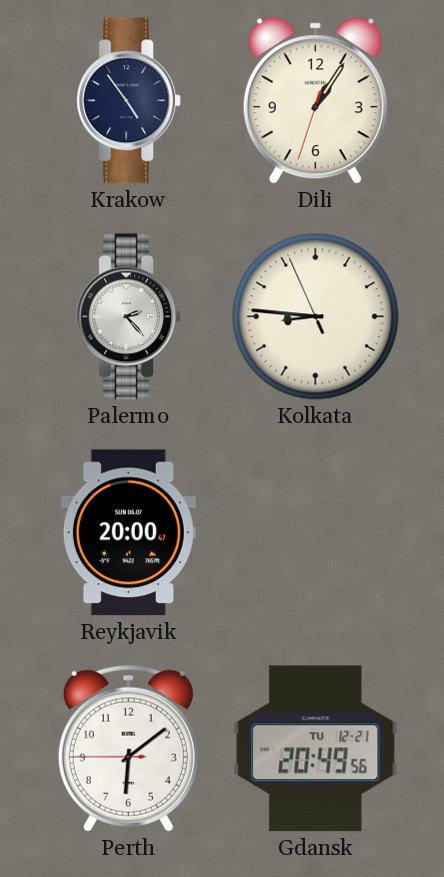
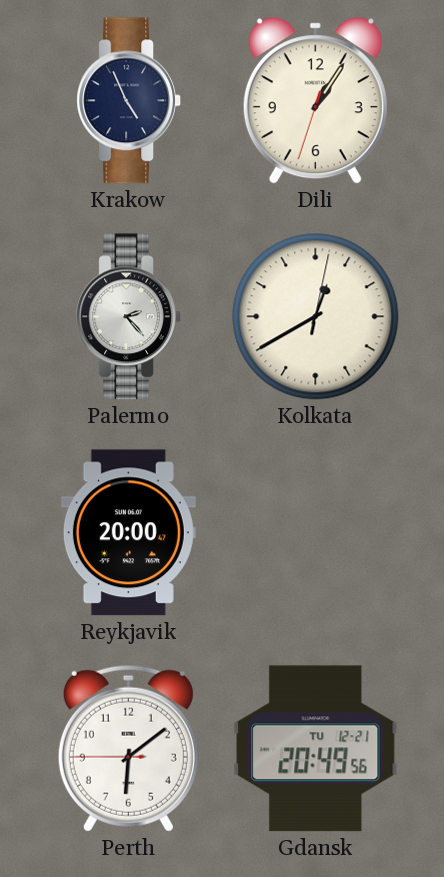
Krakow: 4:54 -> 4:56
Kolkata: 8:45 -> 12:40
